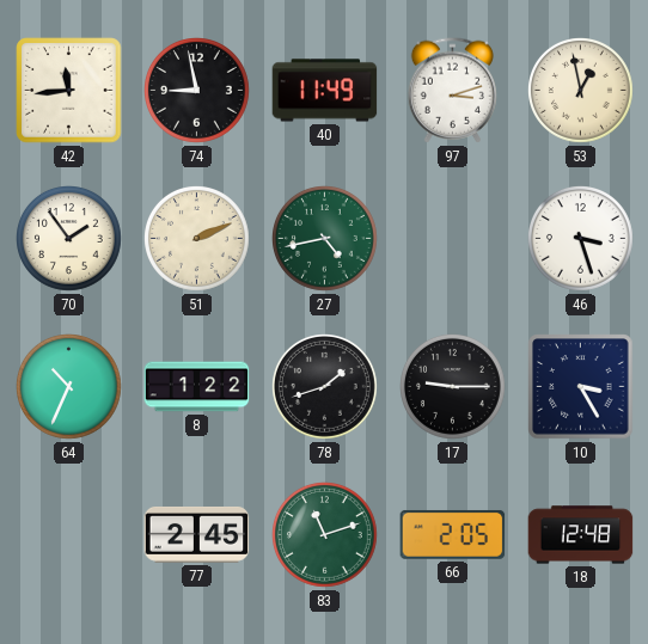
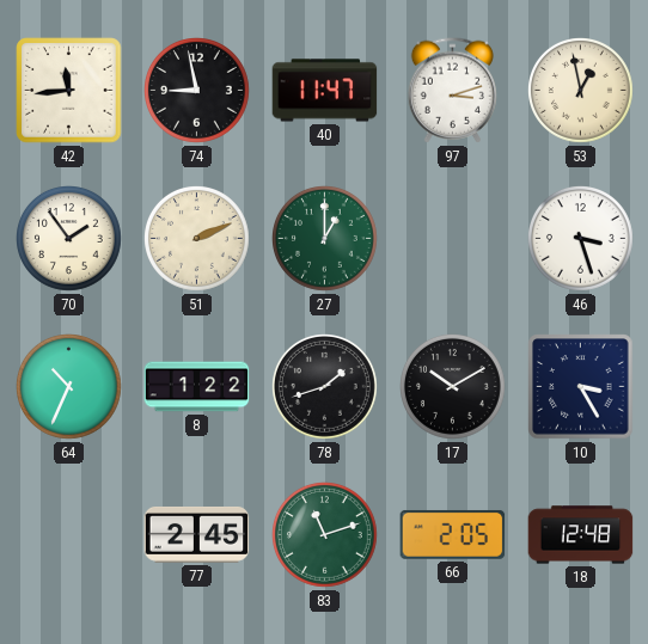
40: 11:49 -> 11:47
27: 4:43 -> 1:00
17: 9:15 -> 10:10
